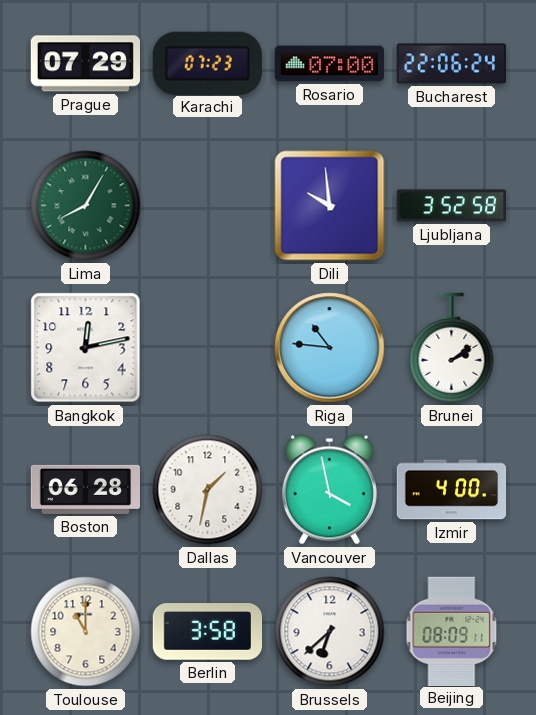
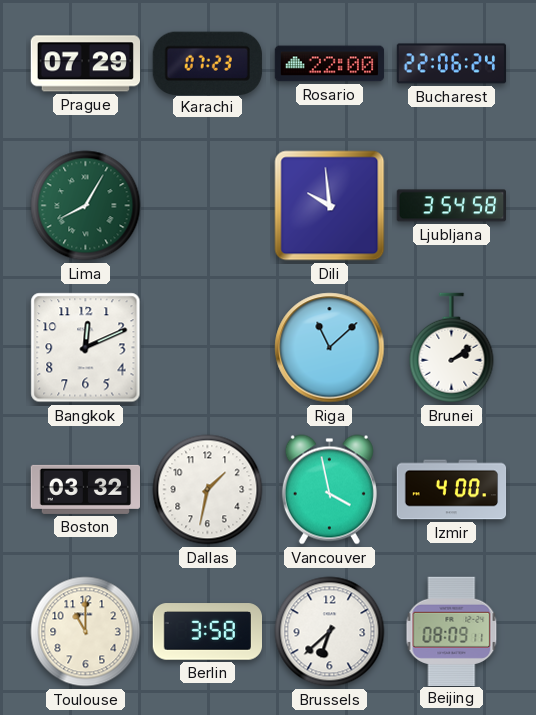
Rosario: 07:00 -> 22:00
Ljubljana: 3:52 -> 3:54
Bangkok: 12:13 -> 12:11
Riga: 10:46 -> 11:08
Boston: 06:28 -> 03:32
